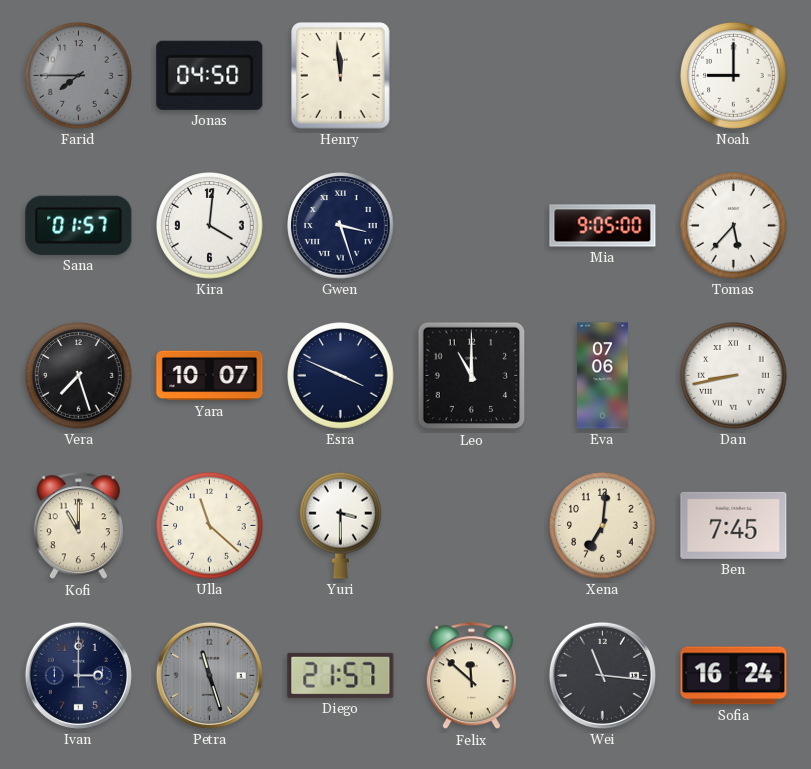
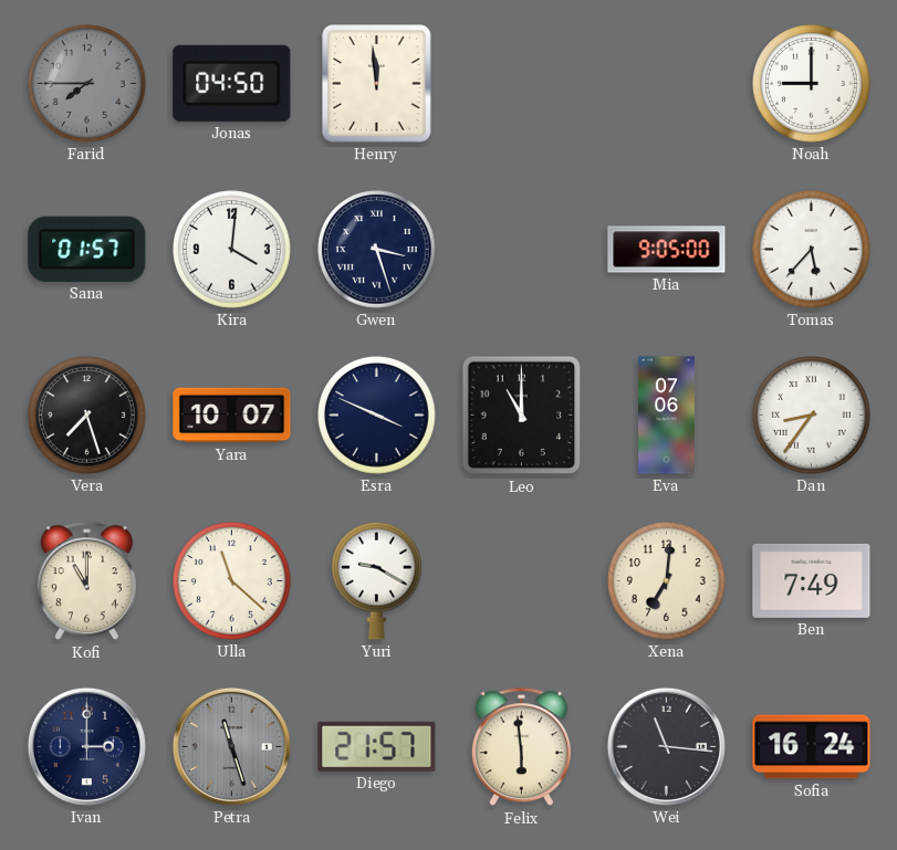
Dan: 8:43 -> 8:36
Yuri: 3:30 -> 9:20
Ben: 7:45 -> 7:49
Felix: 11:52 -> 5:59
